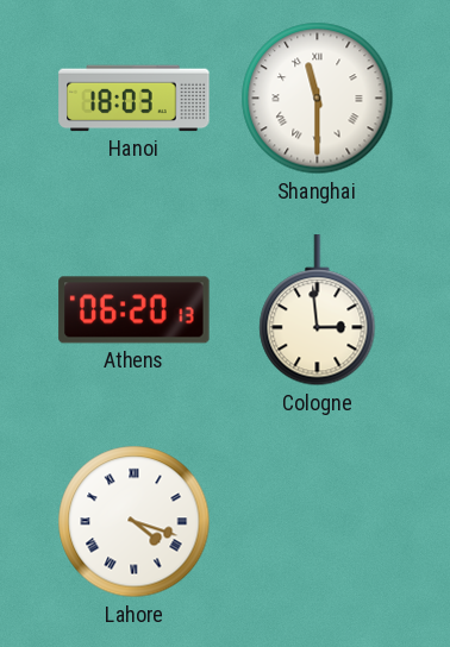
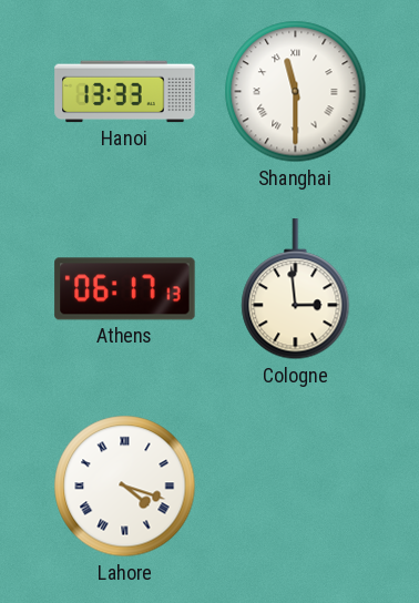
Hanoi: 18:03 -> 13:33
Athens: 06:20 -> 06:17
